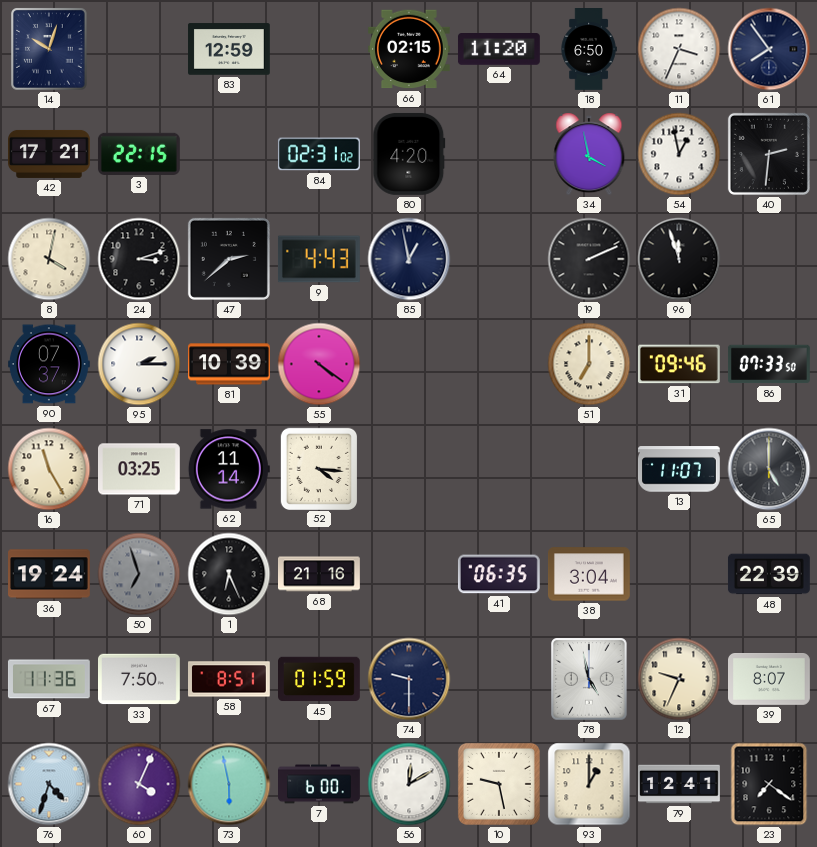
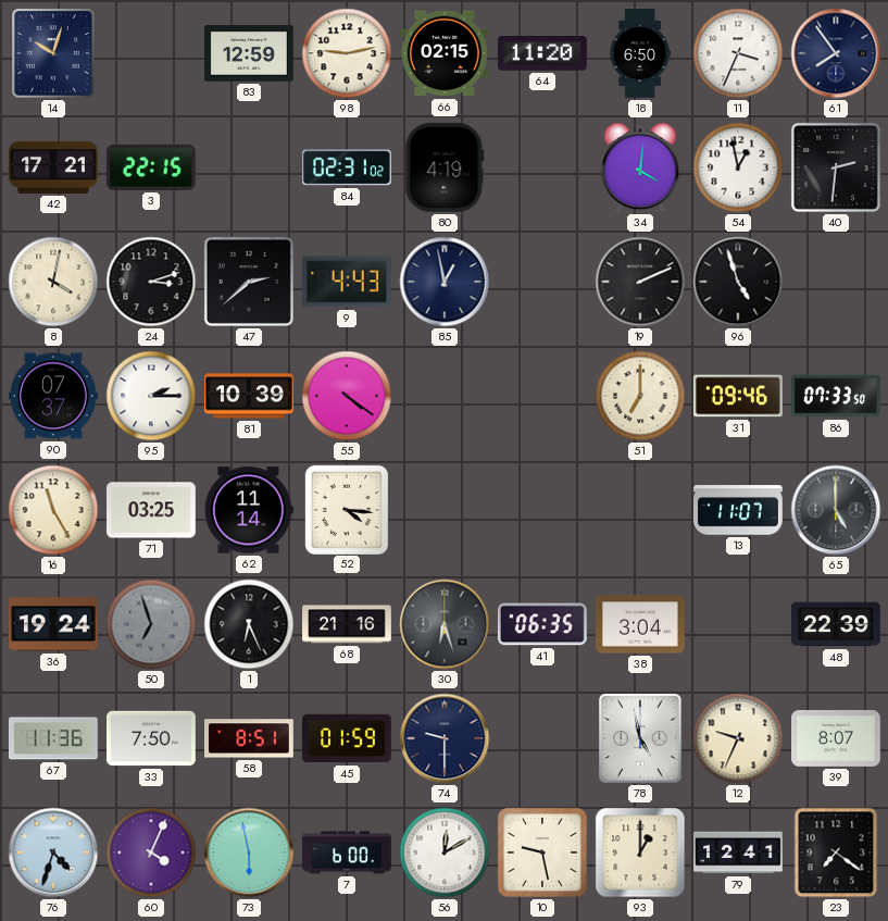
98: none -> 9:13
80: 4:20 -> 4:19
34: 3:58 -> 4:01
96: 11:57 -> 4:57
30: none -> 6:27
